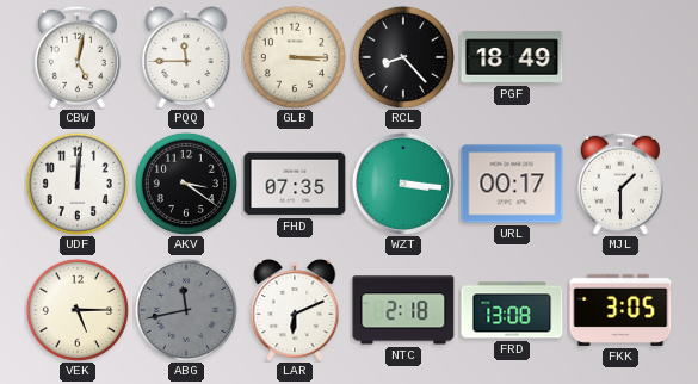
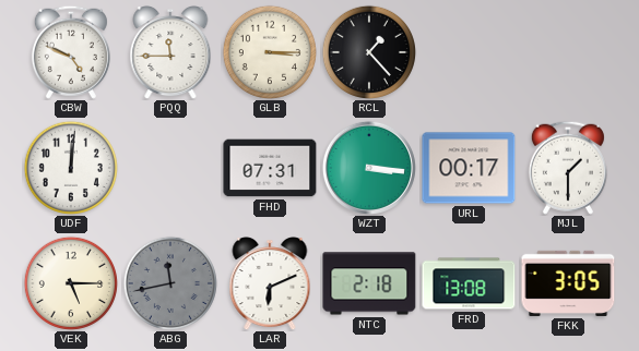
CBW: 5:02 -> 4:49
RCL: 8:23 -> 1:23
PGF: 18:49 -> none
AKV: 3:21 -> none
FHD: 07:35 -> 07:31
